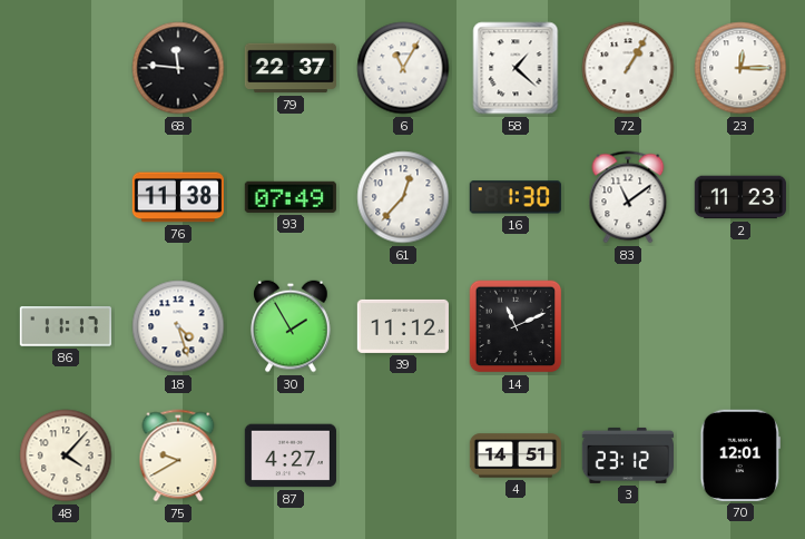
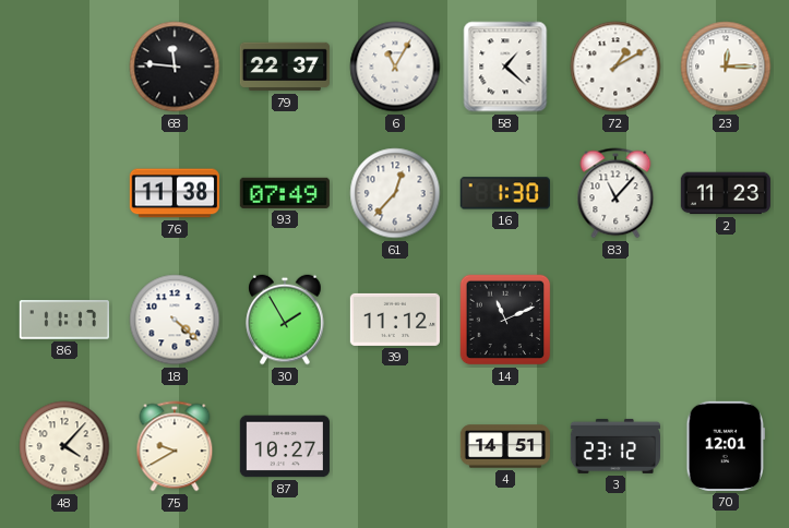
72: 1:05 -> 1:10
83: 11:09 -> 11:07
18: 4:27 -> 4:22
87: 4:27 -> 10:27
